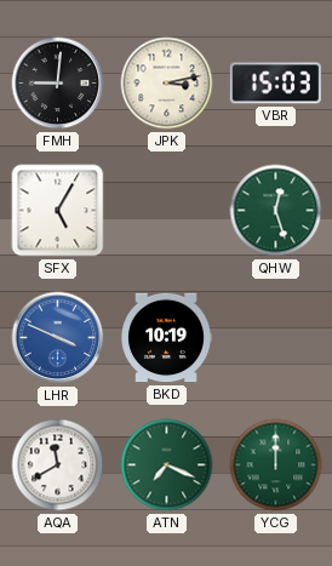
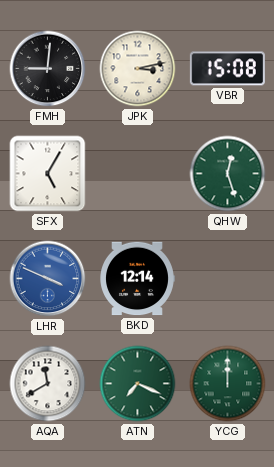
VBR: 15:03 -> 15:08
BKD: 10:19 -> 12:14
